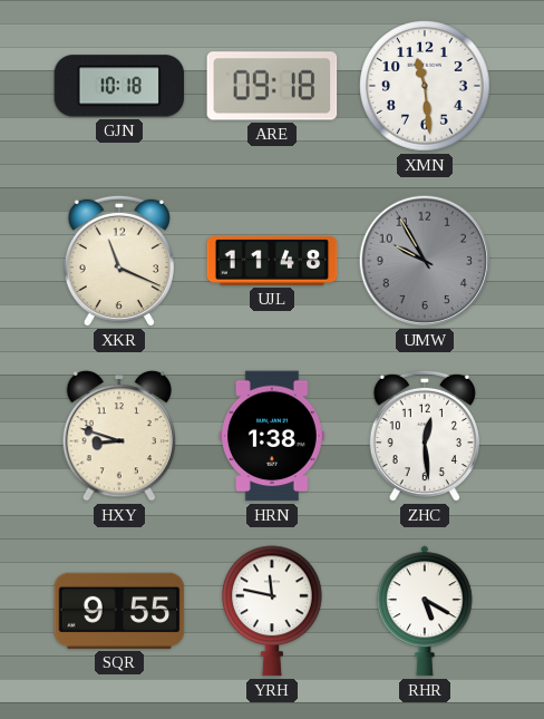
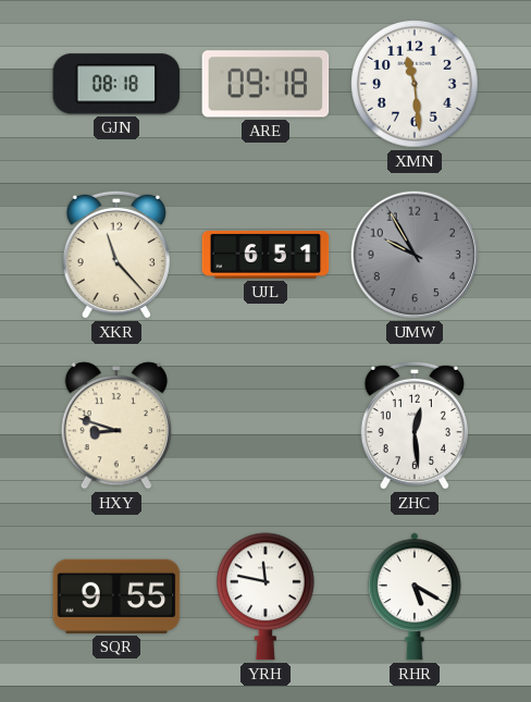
GJN: 10:18 -> 08:18
XKR: 11:19 -> 11:23
UJL: 11:48 -> 6:51
HRN: 1:38 -> none
